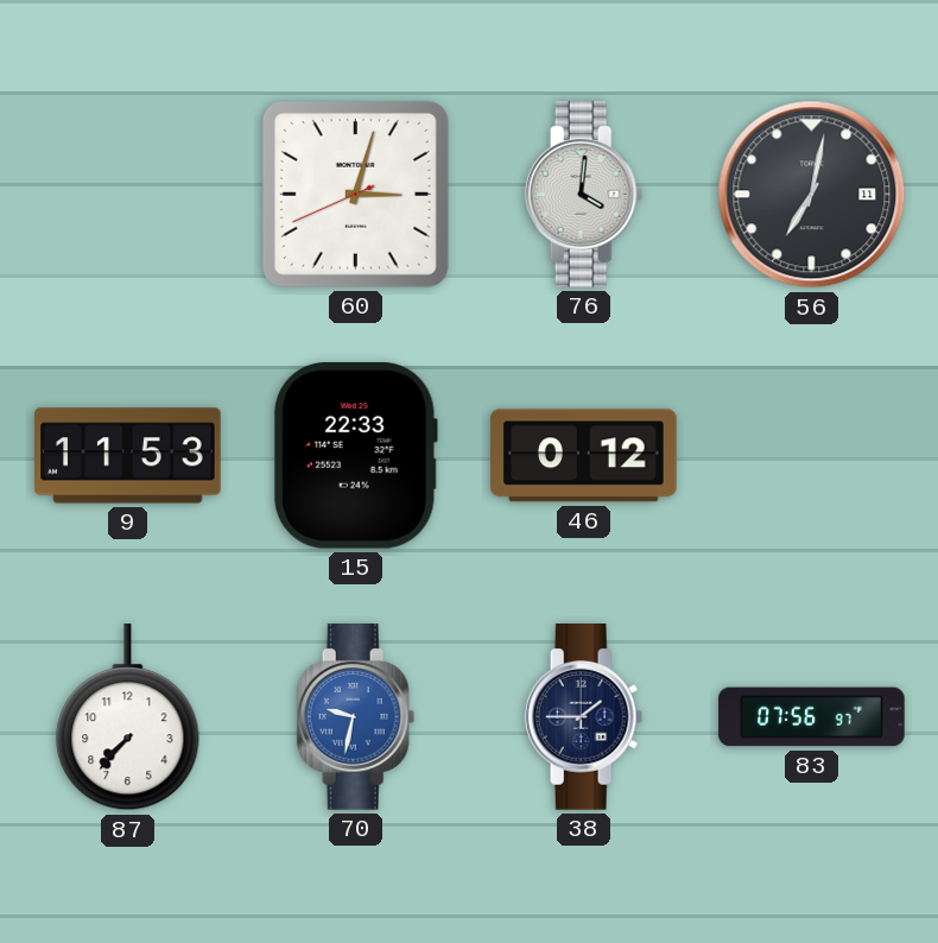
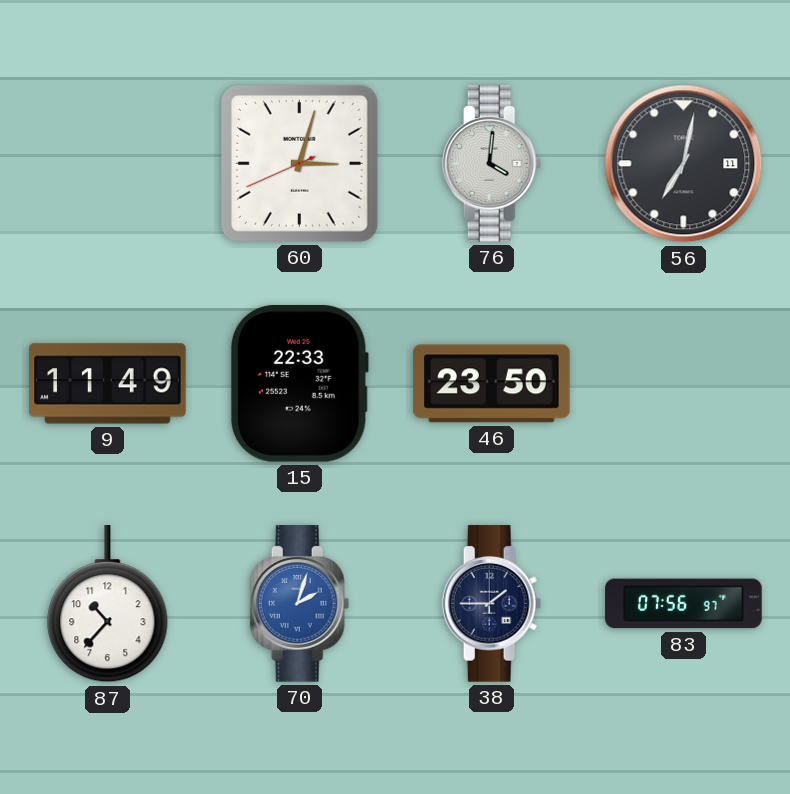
9: 11:53 -> 11:49
46: 0:12 -> 23:50
87: 7:37 -> 10:37
70: 9:32 -> 2:03
